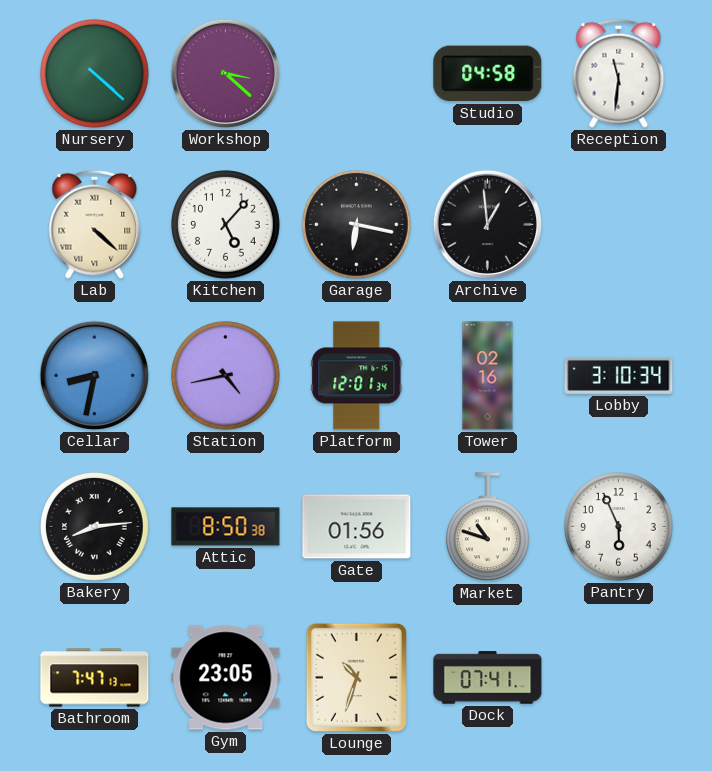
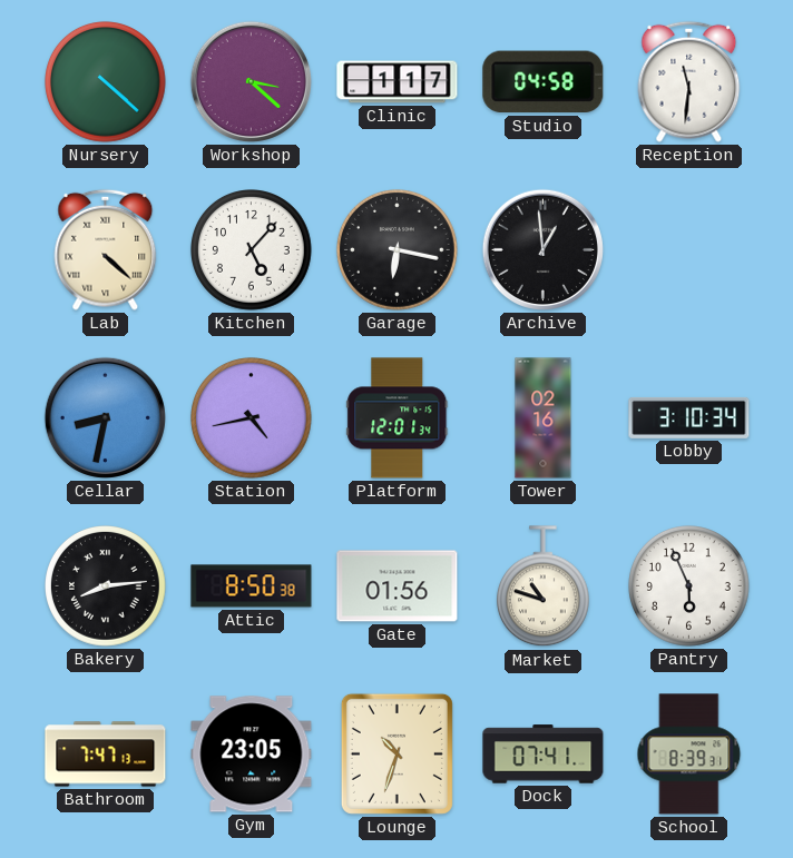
Clinic: none -> 1:17
School: none -> 8:39
